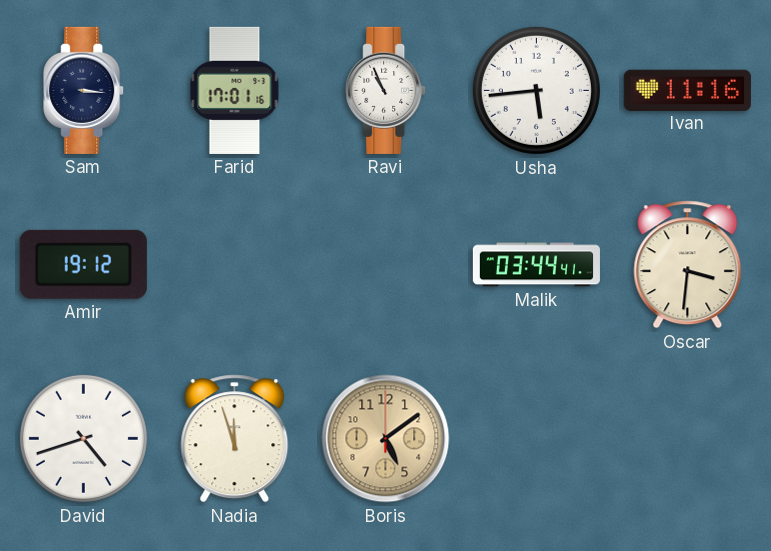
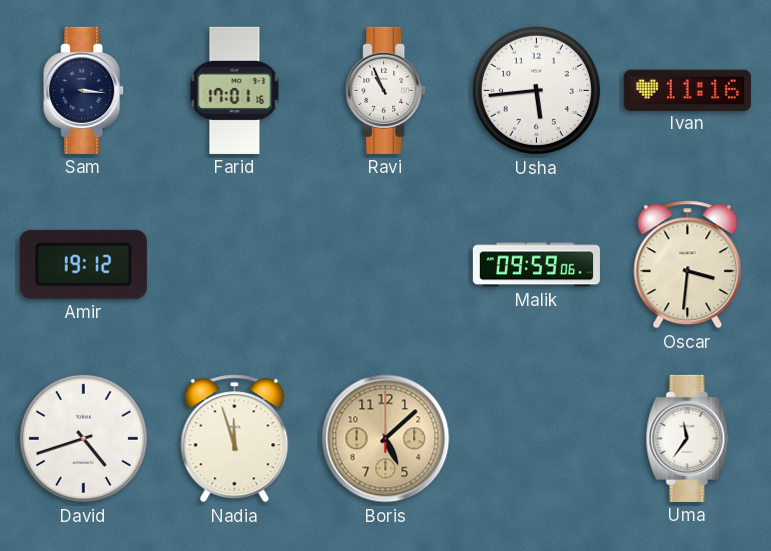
Malik: 03:44 -> 09:59
Boris: 5:09 -> 5:08
Uma: none -> 11:36
